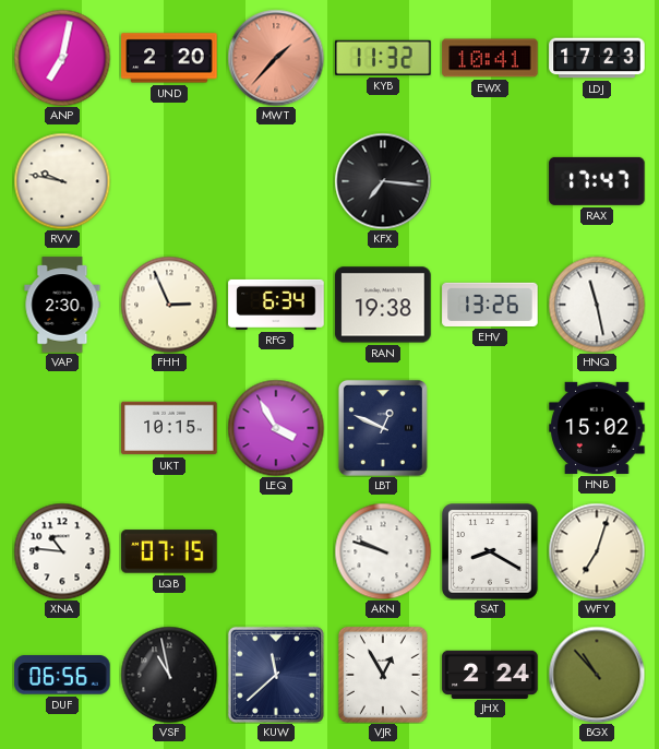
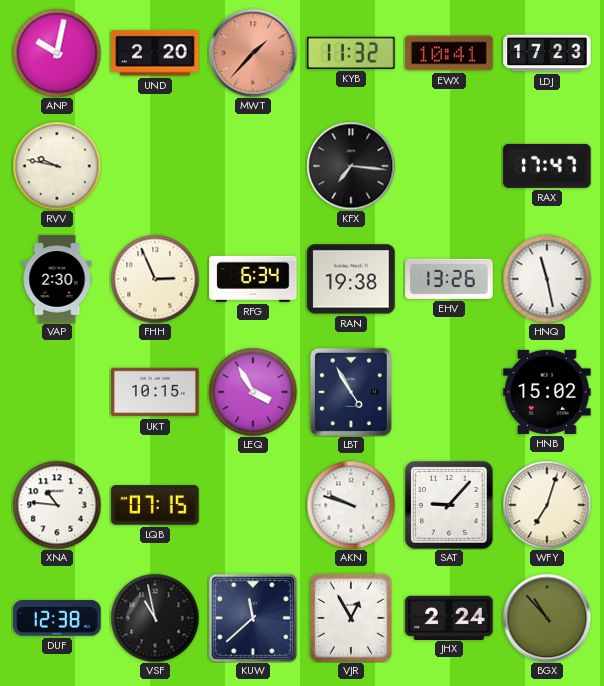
ANP: 7:02 -> 10:02
LBT: 12:49 -> 4:55
SAT: 8:20 -> 9:07
DUF: 06:56 -> 12:38
